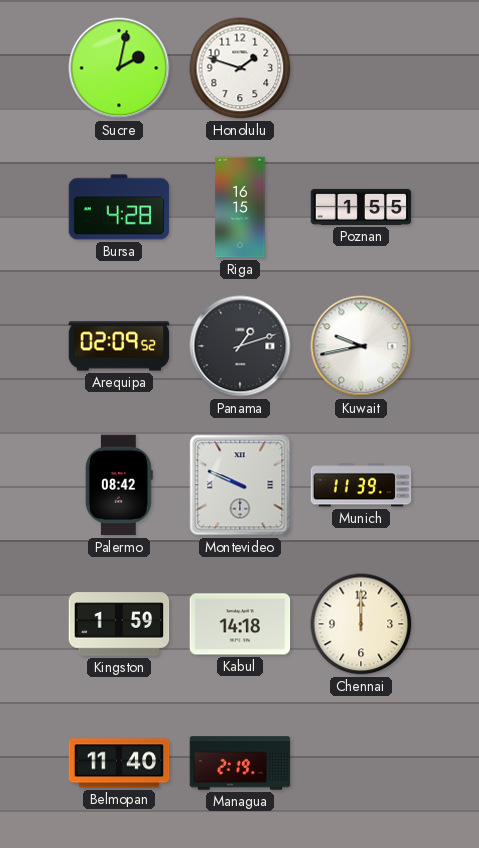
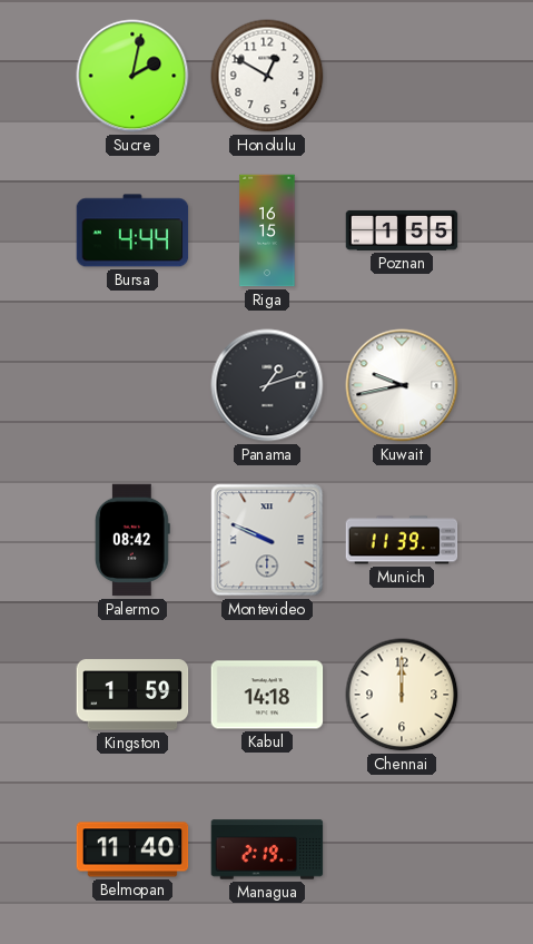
Honolulu: 1:48 -> 12:50
Bursa: 4:28 -> 4:44
Arequipa: 02:09 -> none
